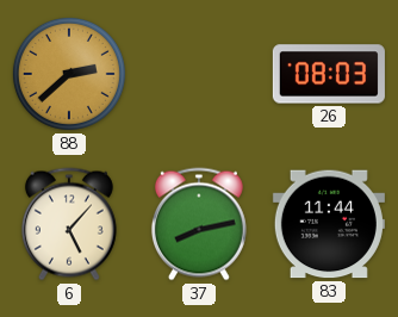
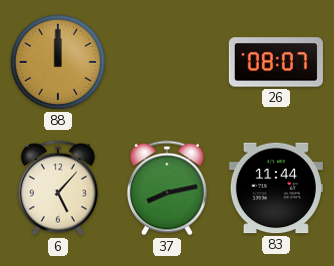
88: 2:38 -> 12:00
26: 08:03 -> 08:07
